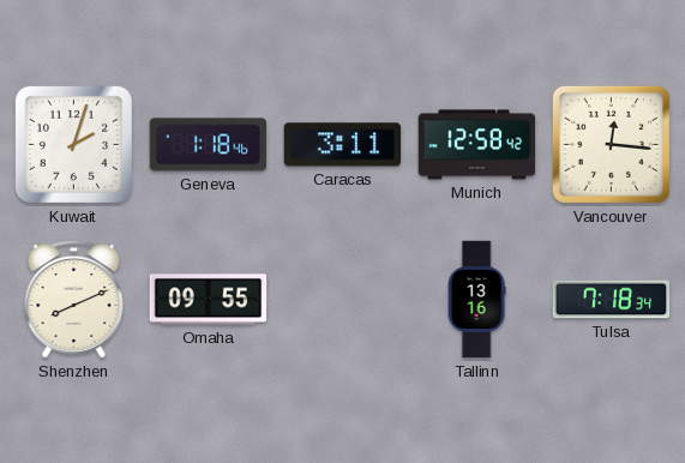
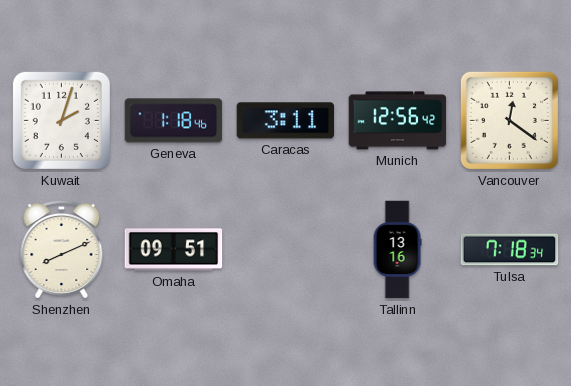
Munich: 12:58 -> 12:56
Vancouver: 12:16 -> 12:21
Omaha: 09:55 -> 09:51
